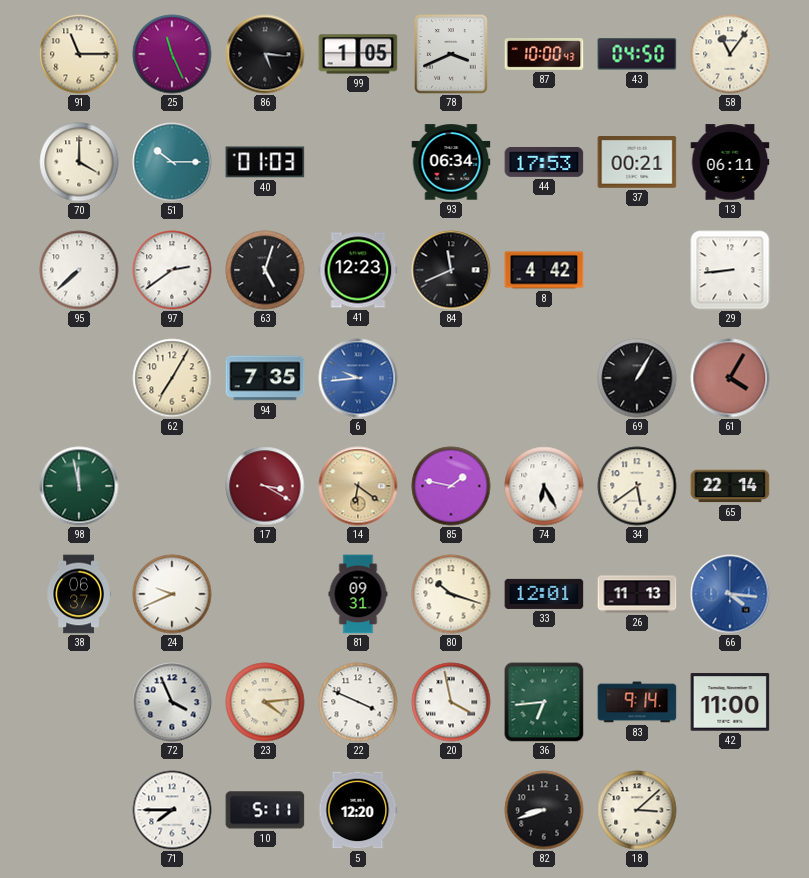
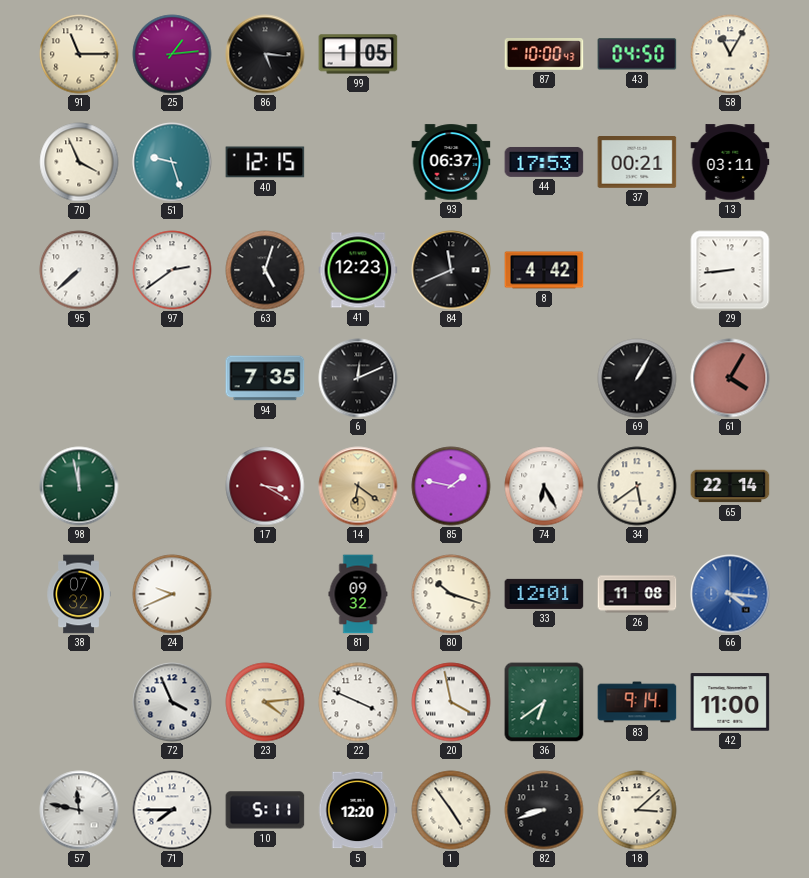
25: 11:26 -> 1:14
78: 3:41 -> none
58: 11:06 -> 11:05
70: 4:00 -> 3:56
51: 10:15 -> 9:27
40: 01:03 -> 12:15
93: 06:34 -> 06:37
13: 06:11 -> 03:11
62: 7:05 -> none
6: 9:44 -> 12:11
6 dial: blue -> black
38: 06:37 -> 07:32
81: 09:31 -> 09:32
26: 11:13 -> 11:08
36: 6:44 -> 6:39
57: none -> 11:47
1: none -> 4:54
